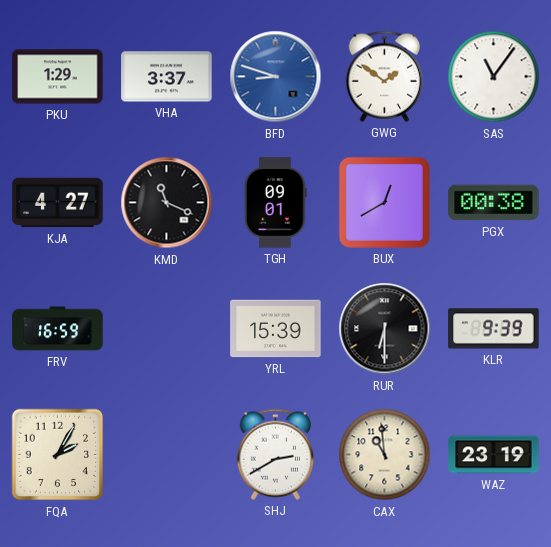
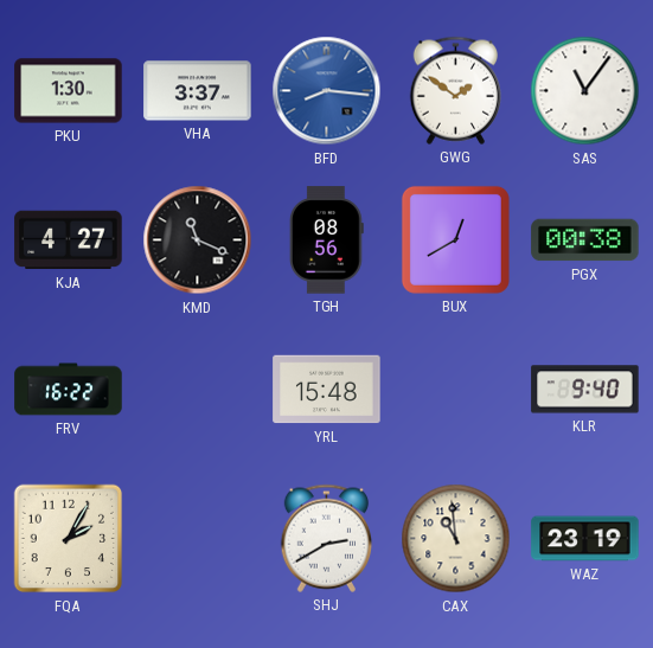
PKU: 1:29 -> 1:30
BFD: 8:48 -> 8:16
TGH: 09:01 -> 08:56
FRV: 16:59 -> 16:22
YRL: 15:39 -> 15:48
RUR: 6:30 -> none
KLR: 9:39 -> 9:40
